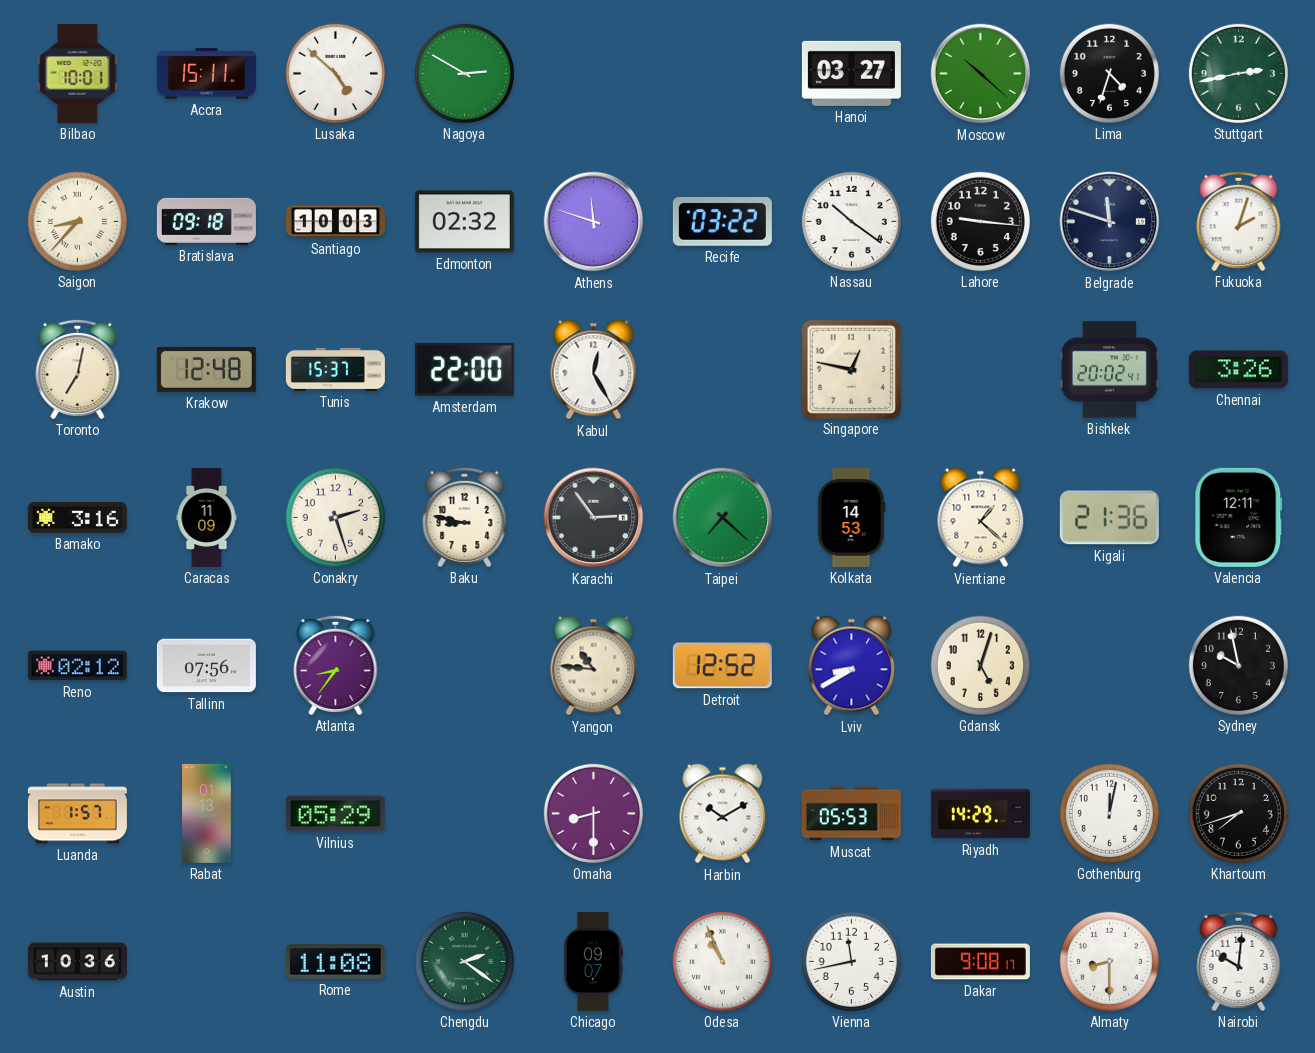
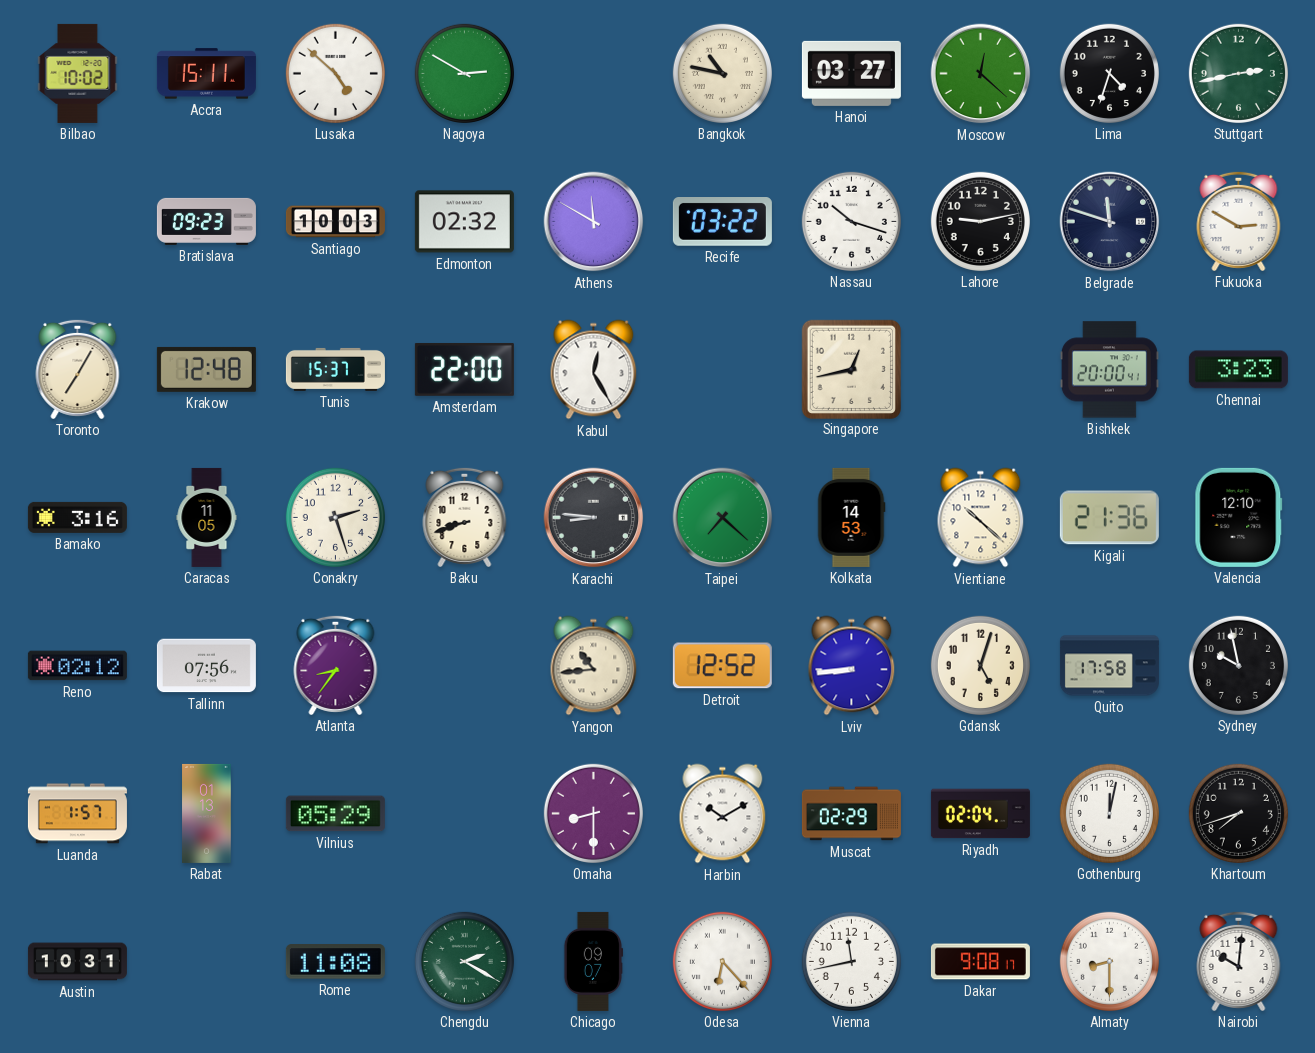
Bilbao: 10:01 -> 10:02
Bangkok: none -> 10:47
Moscow: 10:22 -> 12:22
Saigon: 8:37 -> none
Bratislava: 09:18 -> 09:23
Athens: 11:48 -> 11:50
Nassau: 10:21 -> 10:18
Lahore: 9:16 -> 9:13
Fukuoka: 2:03 -> 2:50
Toronto: 7:02 -> 7:05
Singapore: 12:47 -> 12:43
Bishkek: 20:02 -> 20:00
Chennai: 3:26 -> 3:23
Caracas: 11:09 -> 11:05
Baku: 8:47 -> 8:42
Karachi: 2:54 -> 8:46
Vientiane: 1:22 -> 10:22
Valencia: 12:11 -> 12:10
Yangon: 10:46 -> 10:44
Lviv: 8:40 -> 8:44
Quito: none -> 17:58
Muscat: 05:53 -> 02:29
Riyadh: 14:29 -> 02:04
Austin: 10:36 -> 10:31
Chengdu: 2:21 -> 2:20
Odesa: 10:56 -> 6:23
